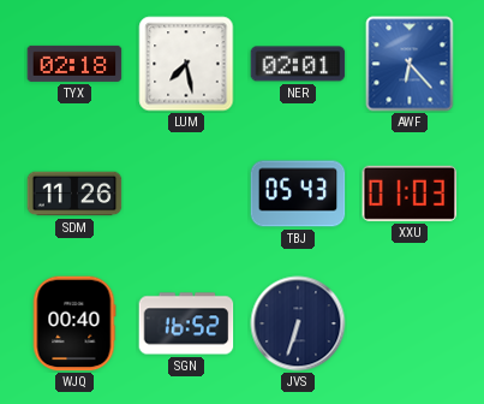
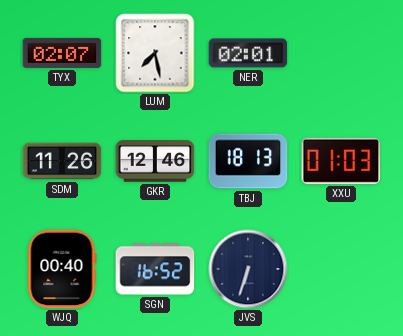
TYX: 02:18 -> 02:07
AWF: 6:23 -> none
GKR: none -> 12:46
TBJ: 05:43 -> 18:13
